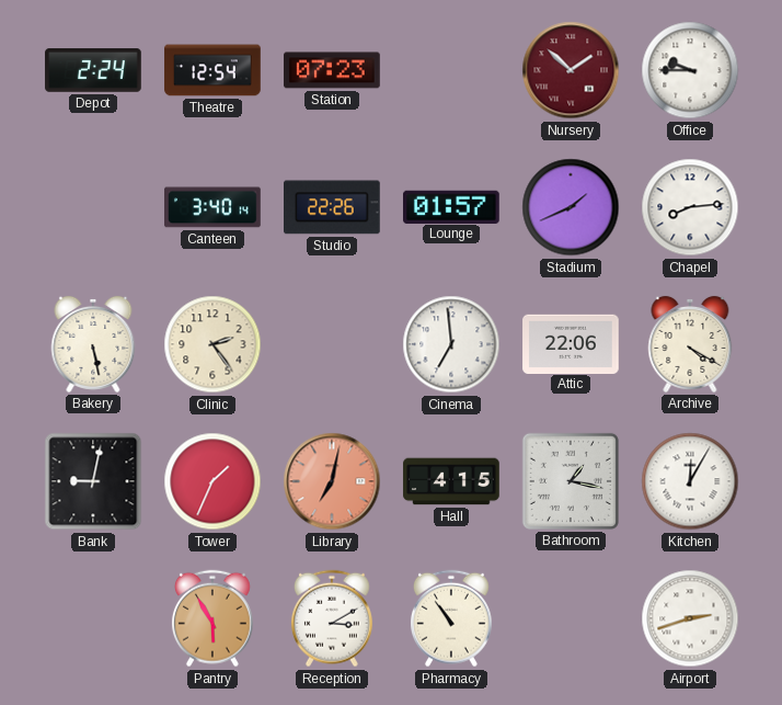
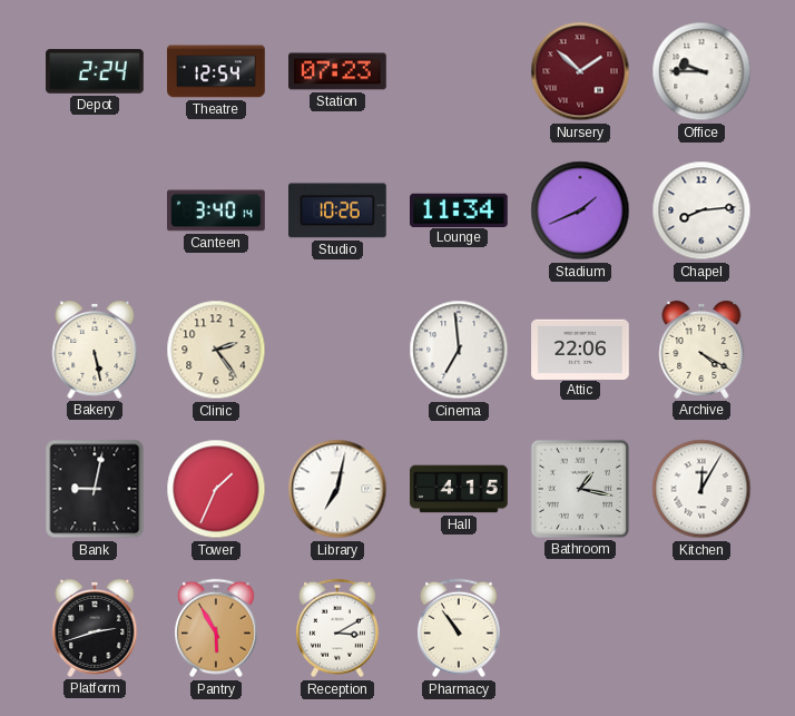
Studio: 22:26 -> 10:26
Lounge: 01:57 -> 11:34
Library dial: salmon -> white
Platform: none -> 2:42
Airport: 2:42 -> none
